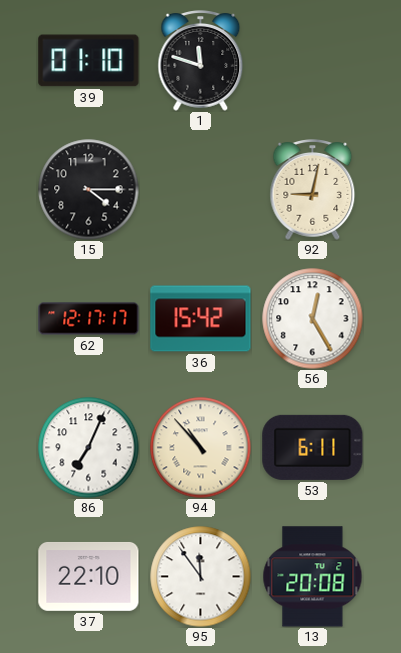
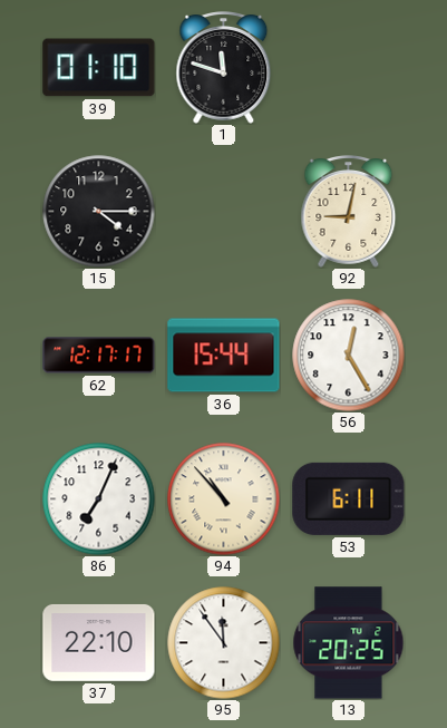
36: 15:42 -> 15:44
13: 20:08 -> 20:25
